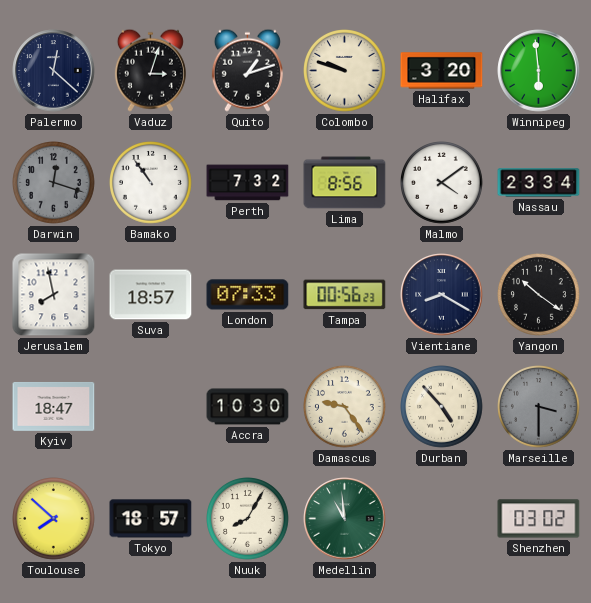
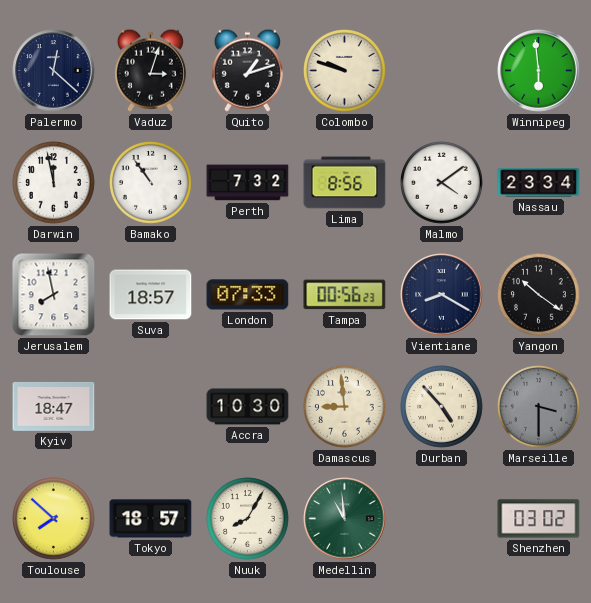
Halifax: 3:20 -> none
Darwin: 12:18 -> 11:58
Darwin dial: grey -> white
Damascus: 9:24 -> 8:59
